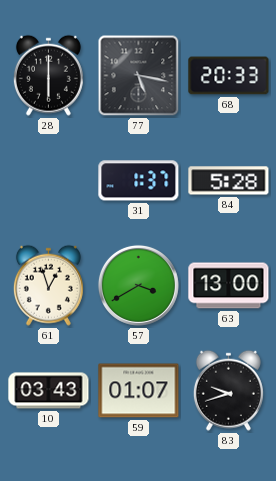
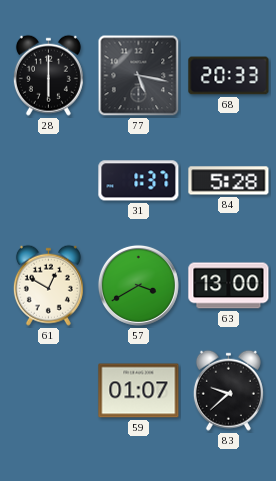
61: 12:57 -> 12:50
10: 03:43 -> none
83: 9:42 -> 9:38
